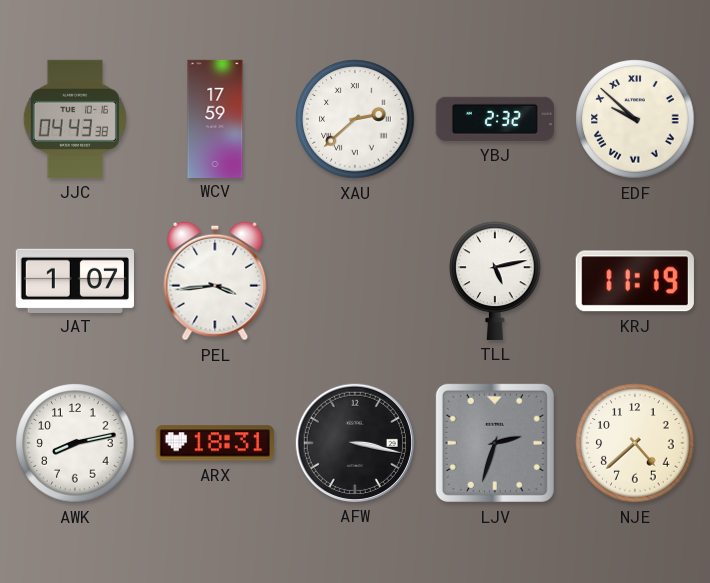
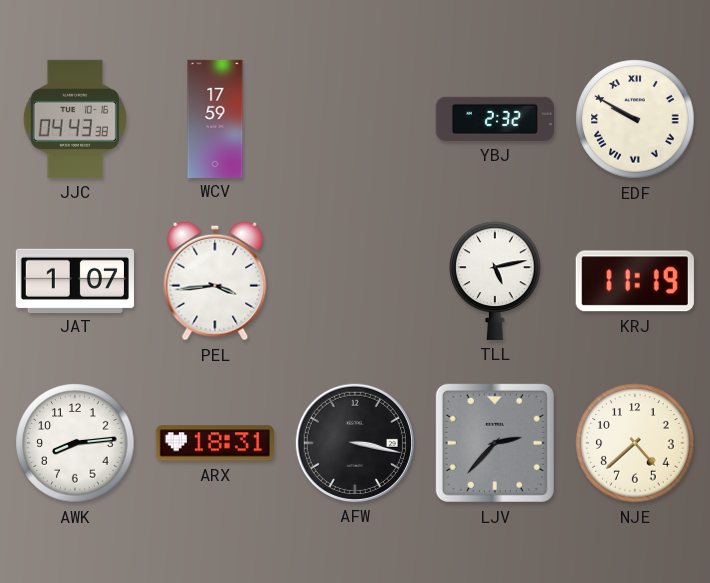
XAU: 2:38 -> none
EDF: 9:52 -> 9:50
AWK: 8:13 -> 8:14
LJV: 2:33 -> 2:37
